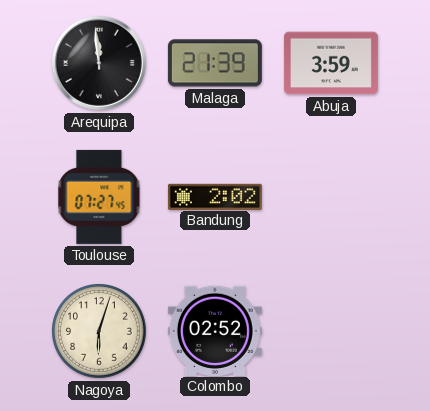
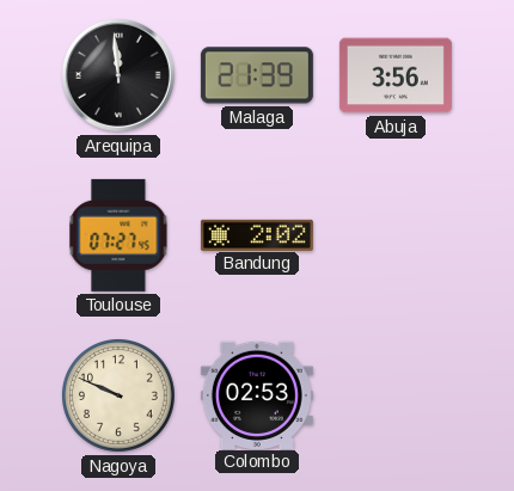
Abuja: 3:59 -> 3:56
Nagoya: 6:03 -> 9:49
Colombo: 02:52 -> 02:53
